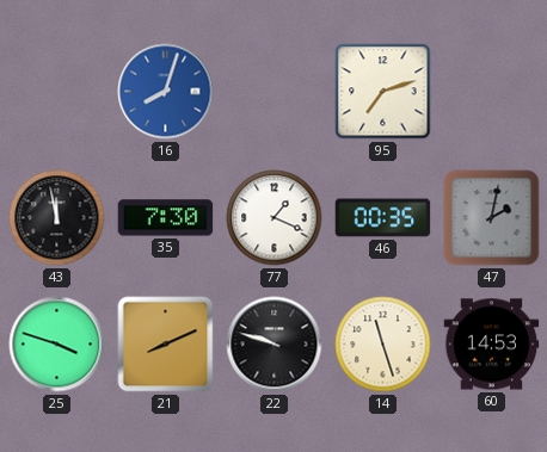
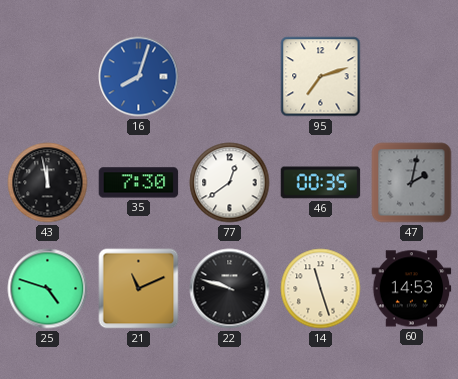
77: 1:19 -> 12:39
25: 3:48 -> 4:48
21: 8:11 -> 11:11
